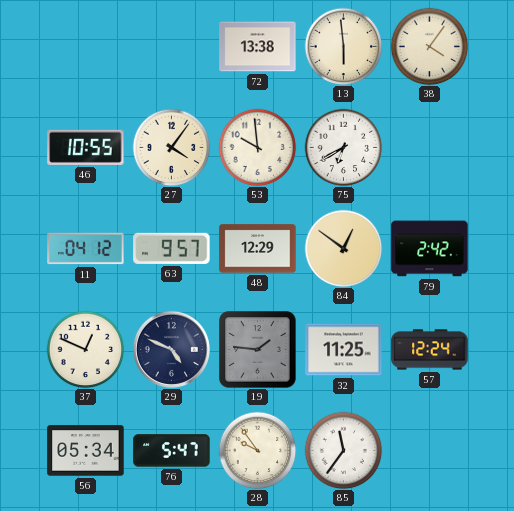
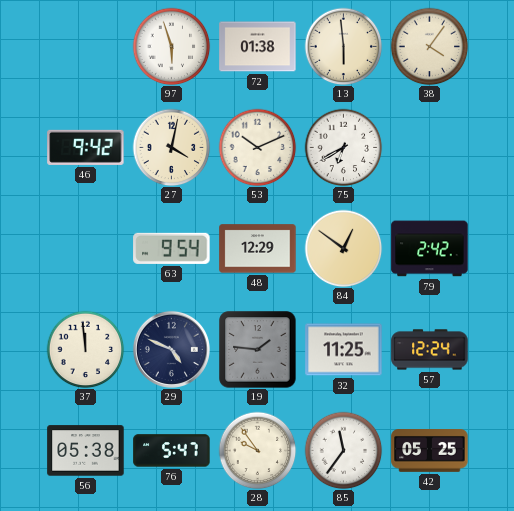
97: none -> 5:57
72: 13:38 -> 01:38
46: 10:55 -> 9:42
27: 4:06 -> 4:02
53: 9:59 -> 10:11
11: 04:12 -> none
63: 9:57 -> 9:54
37: 12:49 -> 11:59
56: 05:34 -> 05:38
42: none -> 05:25
